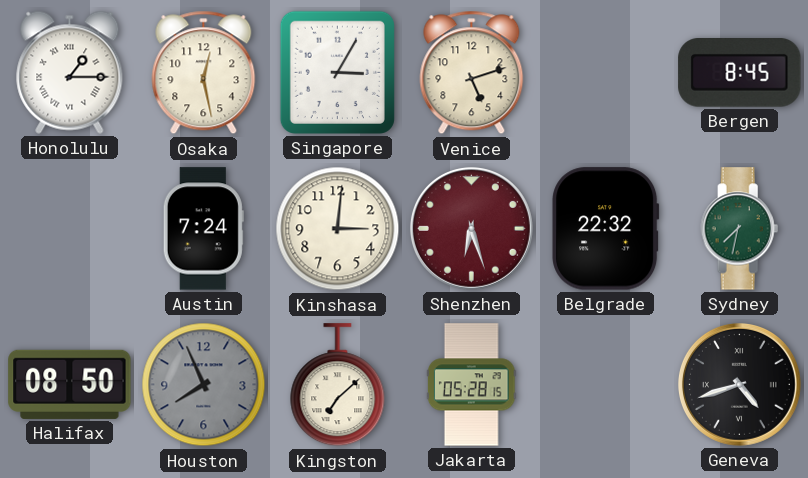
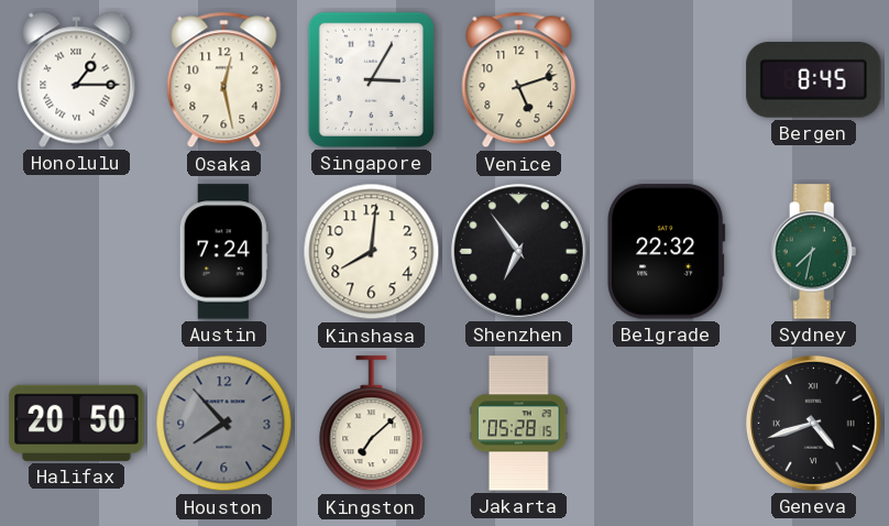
Kinshasa: 3:01 -> 8:01
Shenzhen: 6:27 -> 6:54
Shenzhen dial: burgundy -> black
Halifax: 08:50 -> 20:50
Houston: 7:56 -> 7:53
